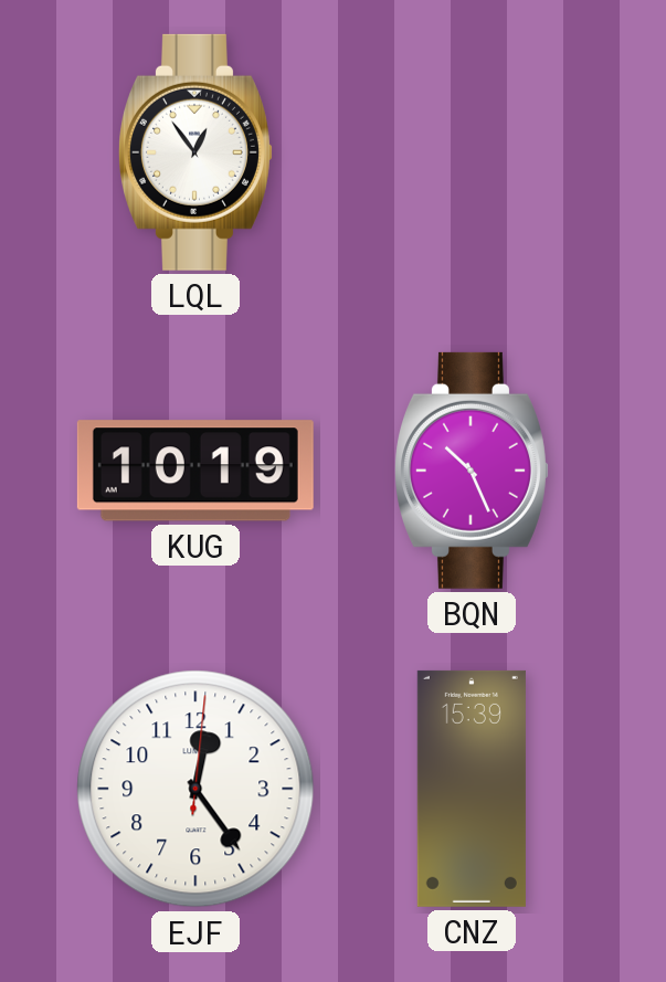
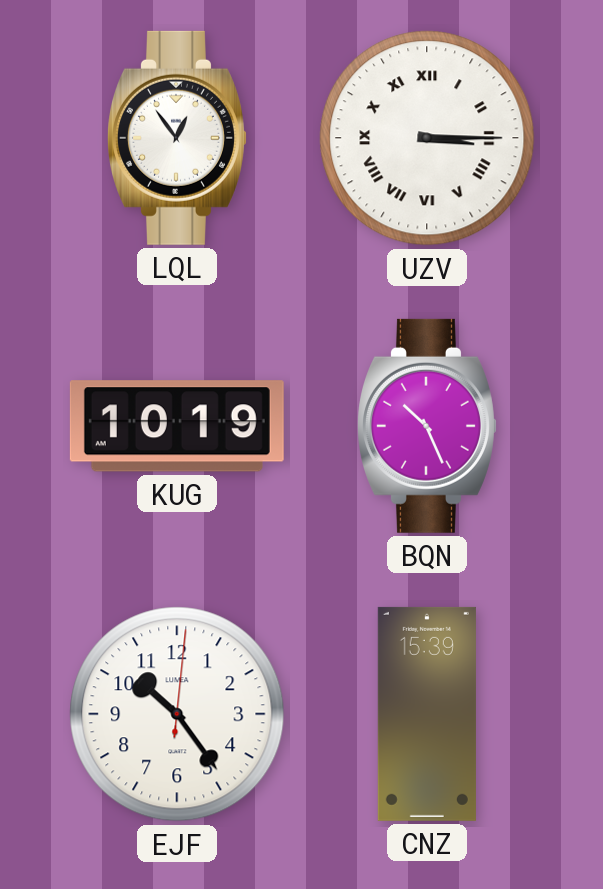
UZV: none -> 3:15
EJF: 12:24 -> 10:24
